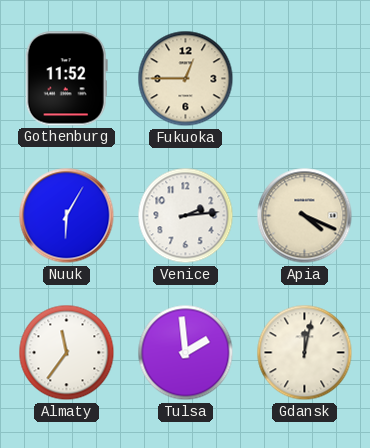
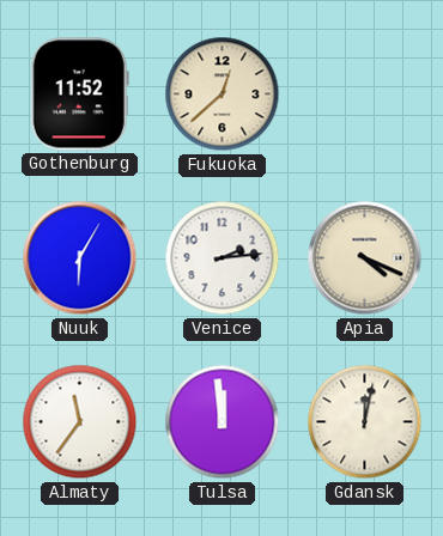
Fukuoka: 12:45 -> 12:38
Tulsa: 1:59 -> 11:59
